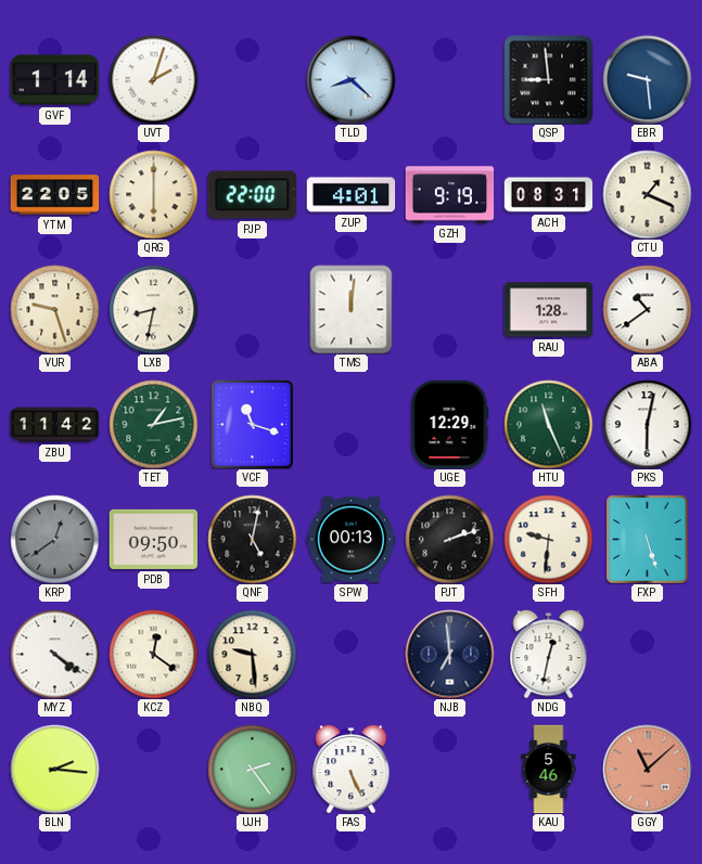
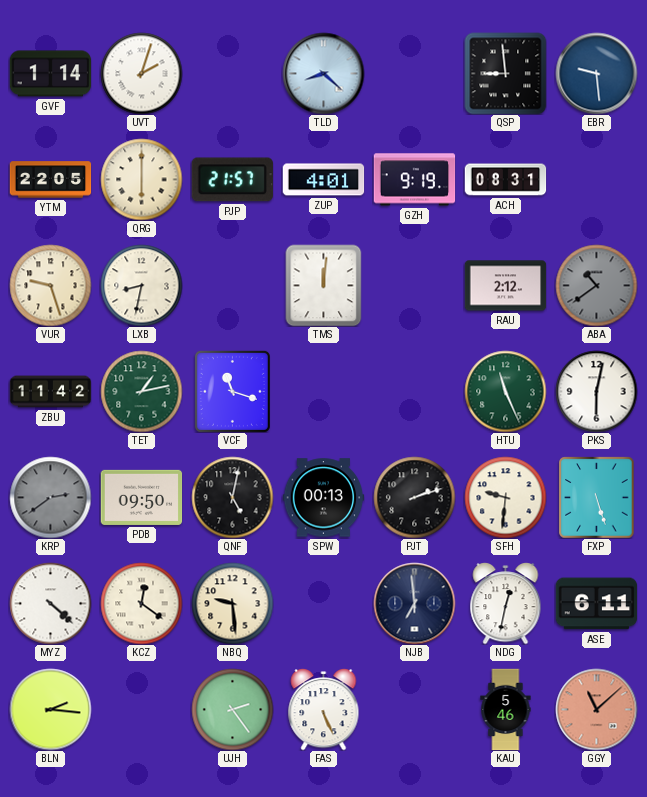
PJP: 22:00 -> 21:57
CTU: 1:19 -> none
RAU: 1:28 -> 2:12
ABA dial: white -> grey
UGE: 12:29 -> none
KRP: 12:39 -> 2:39
MYZ: 4:21 -> 4:22
ASE: none -> 6:11
